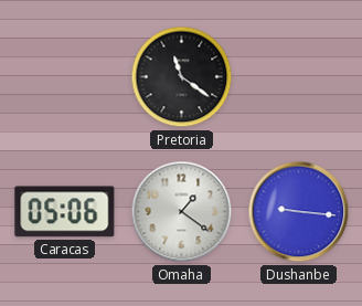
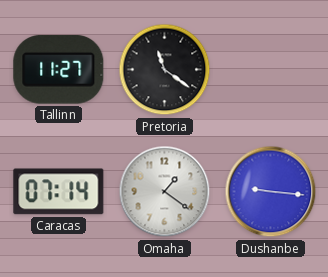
Tallinn: none -> 11:27
Caracas: 05:06 -> 07:14
